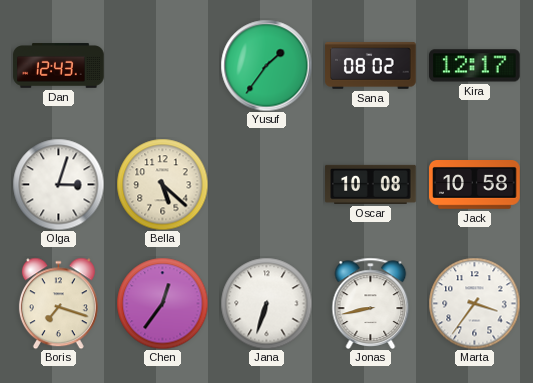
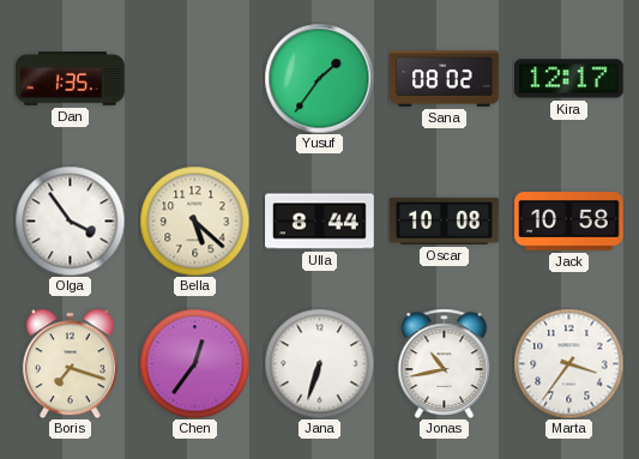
Dan: 12:43 -> 1:35
Olga: 3:03 -> 3:54
Ulla: none -> 8:44
Jonas: 8:43 -> 10:43
